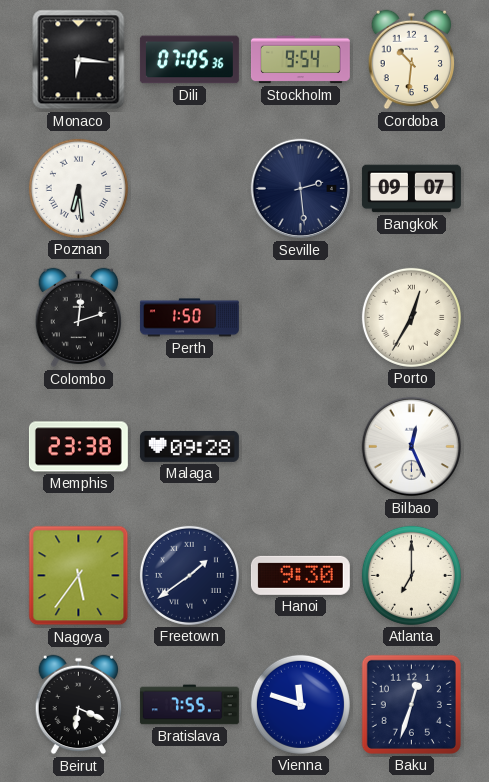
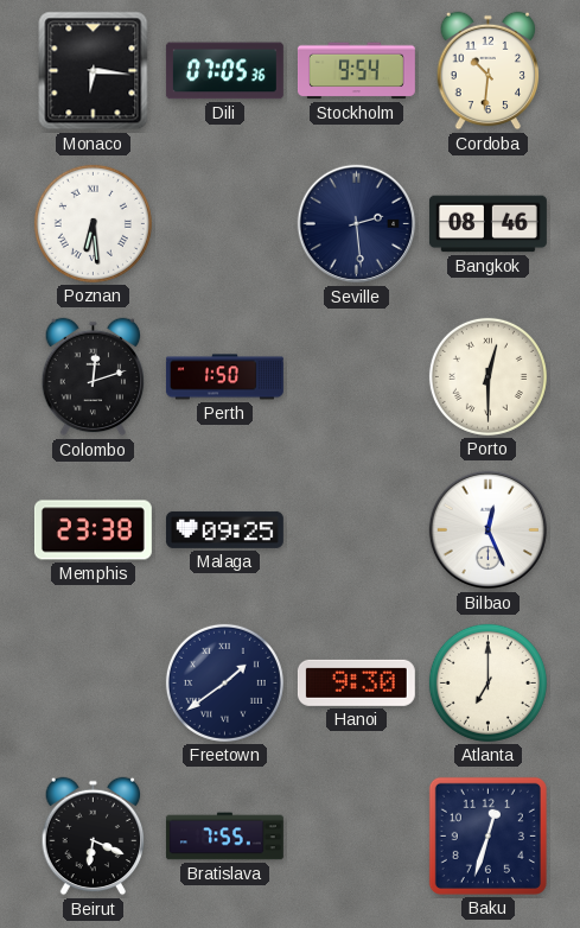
Bangkok: 09:07 -> 08:46
Porto: 12:35 -> 12:30
Malaga: 09:28 -> 09:25
Nagoya: 5:36 -> none
Vienna: 11:48 -> none
